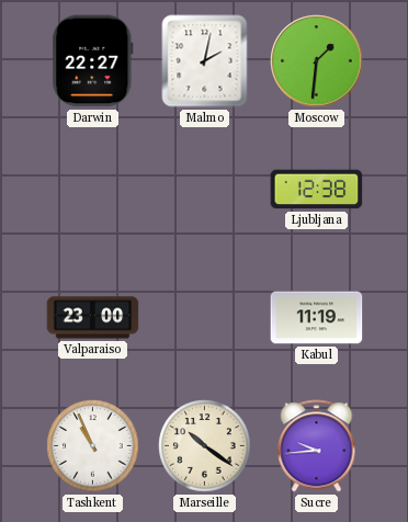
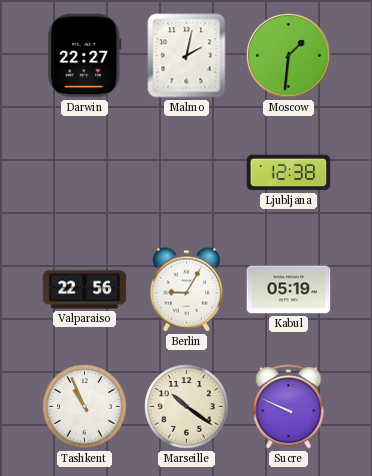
Valparaiso: 23:00 -> 22:56
Berlin: none -> 9:05
Kabul: 11:19 -> 05:19
Sucre: 9:44 -> 9:49
